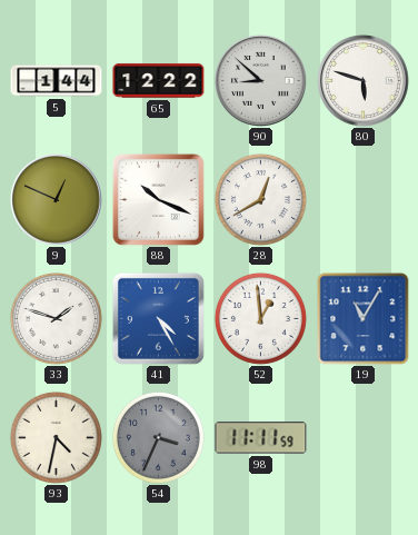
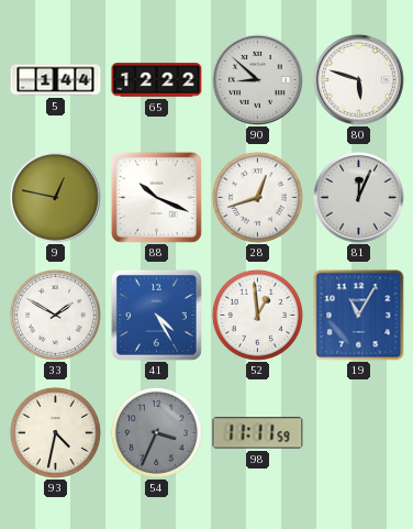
9: 12:49 -> 12:47
28: 12:40 -> 12:42
81: none -> 12:04
33: 1:48 -> 1:50
